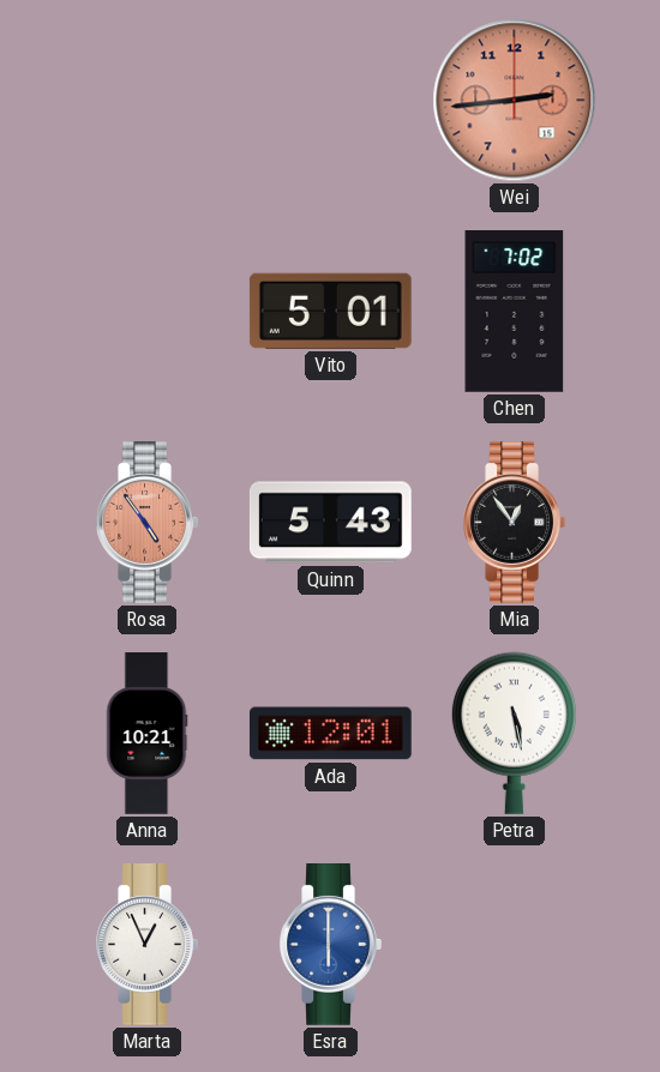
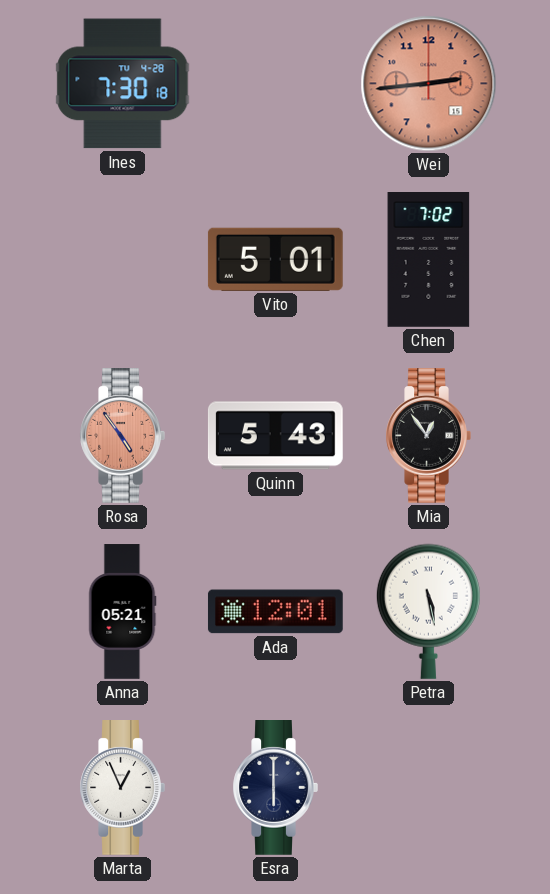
Ines: none -> 7:30
Anna: 10:21 -> 05:21
Esra dial: blue -> navy
